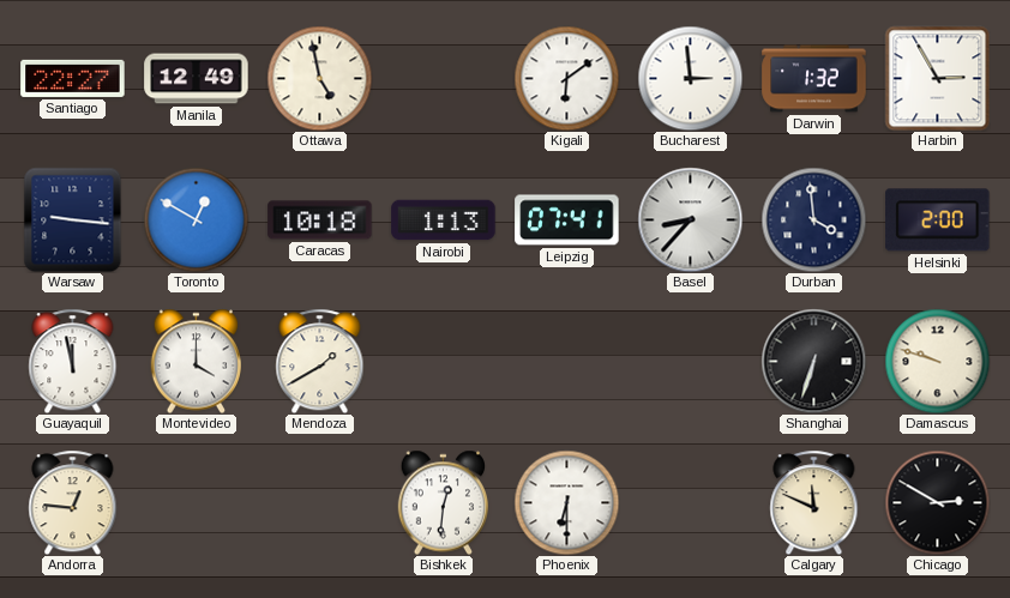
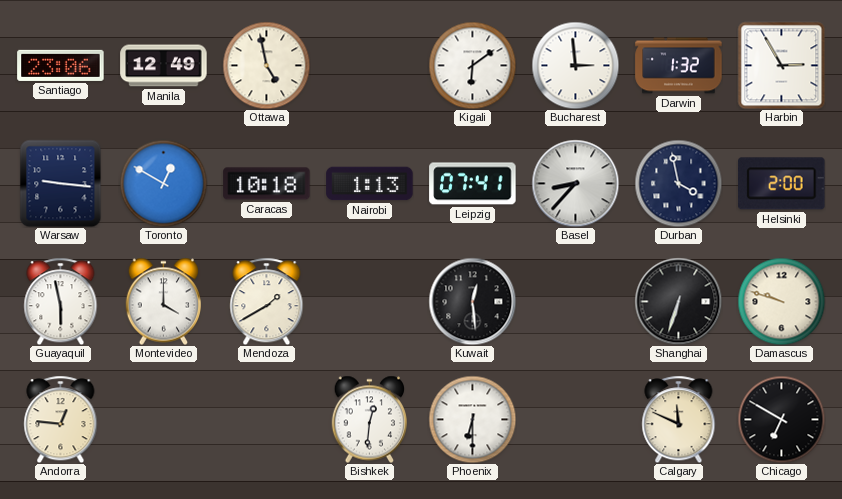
Santiago: 22:27 -> 23:06
Durban: 3:59 -> 3:58
Guayaquil: 11:58 -> 5:58
Kuwait: none -> 12:29
Chicago: 2:50 -> 6:50
